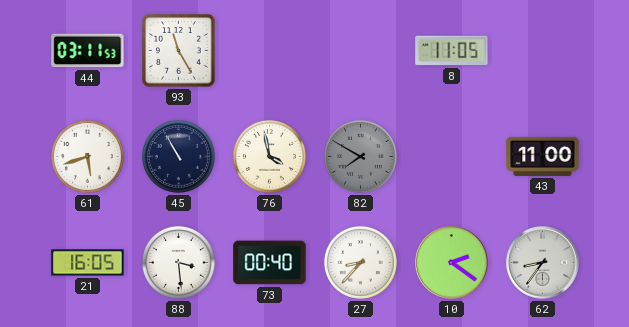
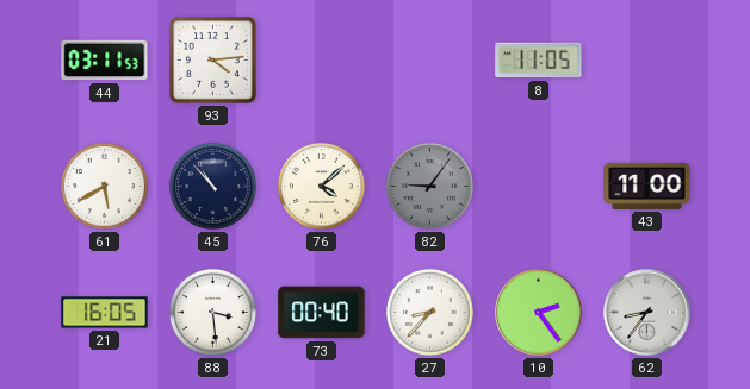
93: 11:25 -> 4:14
61: 5:42 -> 5:40
45: 10:55 -> 10:53
76: 3:58 -> 4:08
82: 7:50 -> 9:06
10: 2:21 -> 2:24
